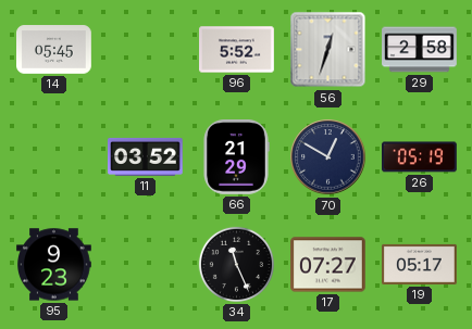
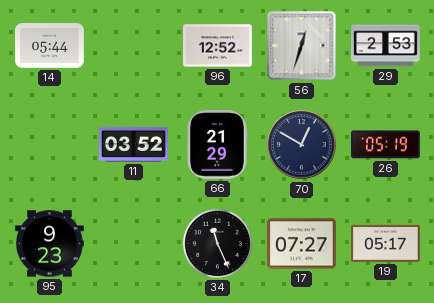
14: 05:45 -> 05:44
96: 5:52 -> 12:52
29: 2:58 -> 2:53
